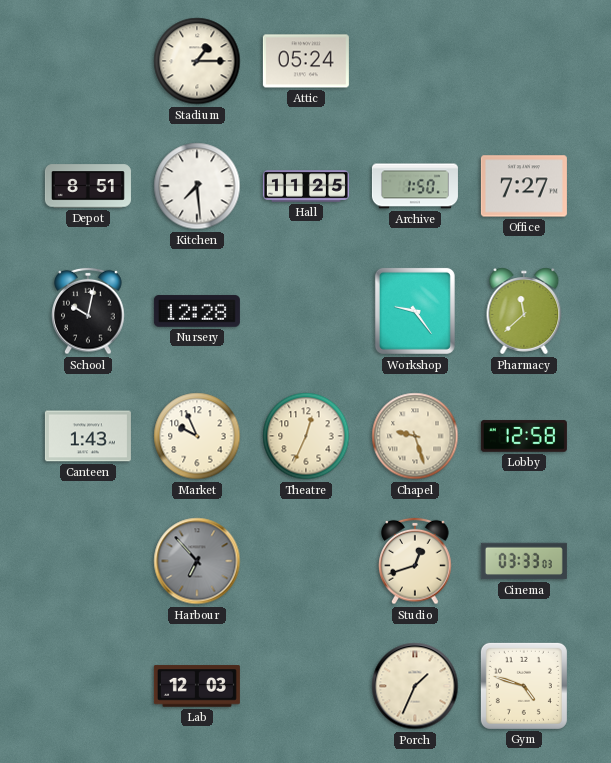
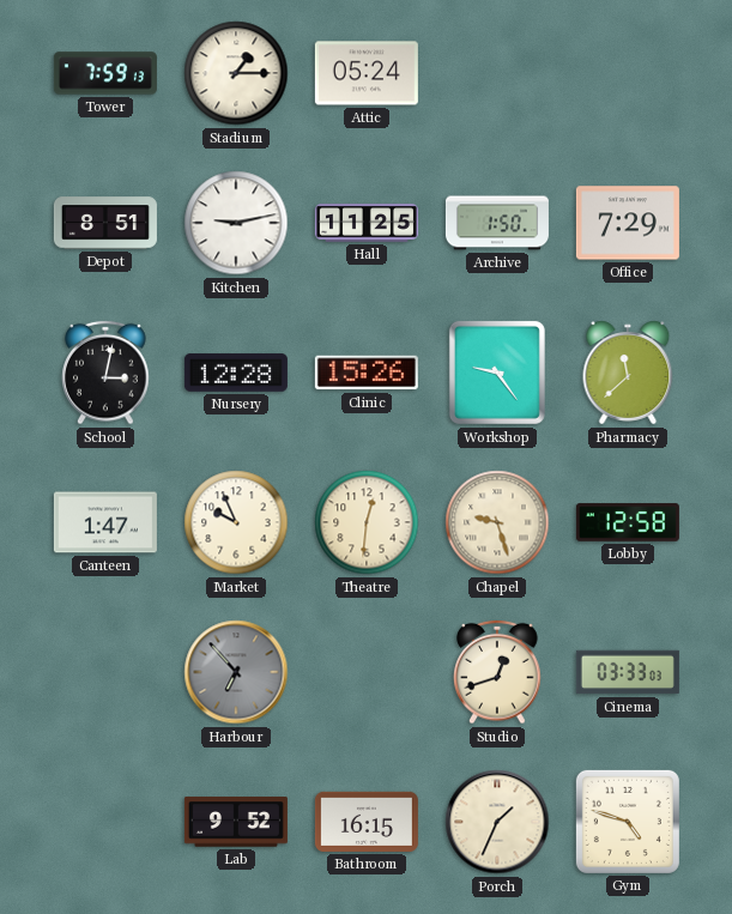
Tower: none -> 7:59
Kitchen: 7:29 -> 9:13
Office: 7:27 -> 7:29
School: 10:02 -> 3:02
Clinic: none -> 15:26
Canteen: 1:43 -> 1:47
Theatre: 12:34 -> 12:31
Lab: 12:03 -> 9:52
Bathroom: none -> 16:15
